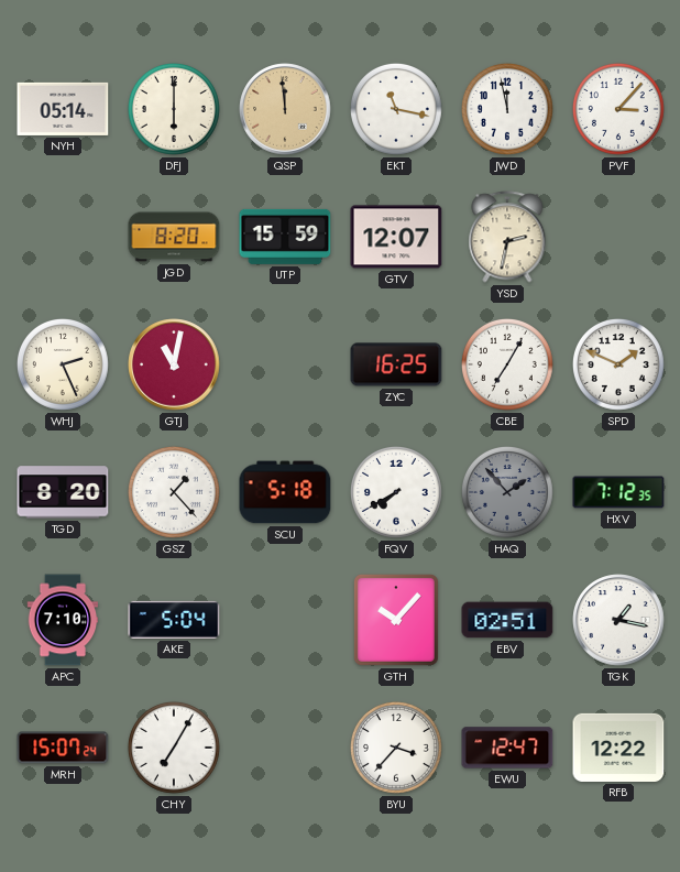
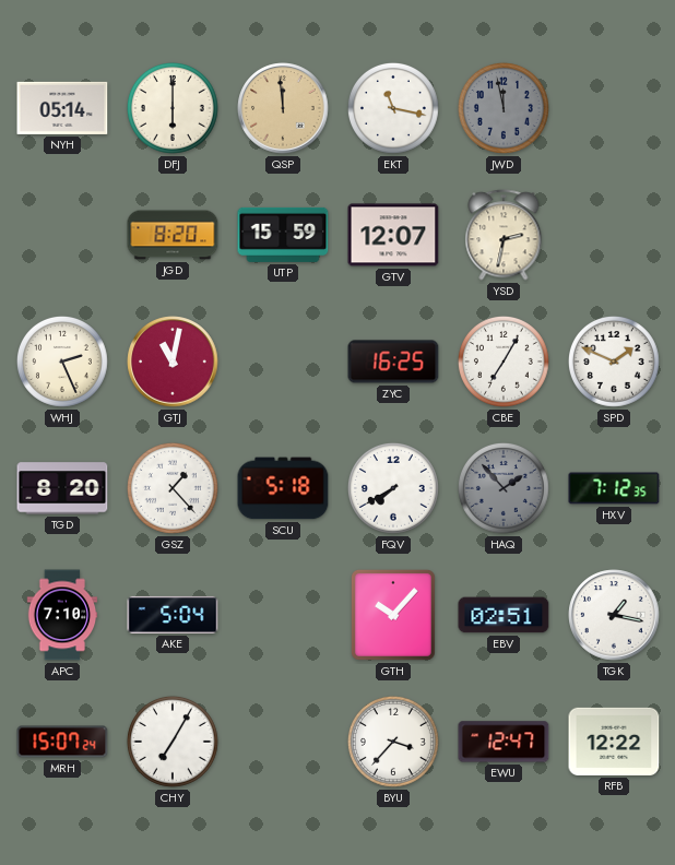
JWD dial: white -> grey
PVF: 3:07 -> none
